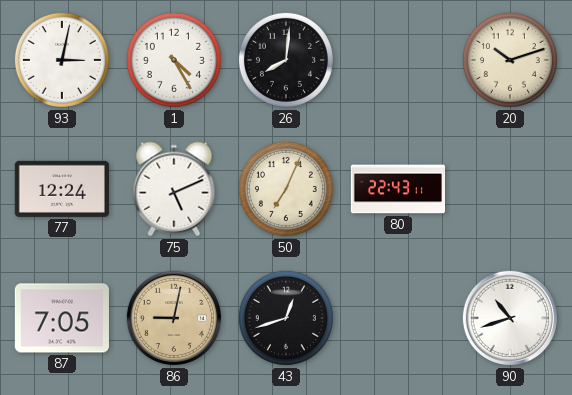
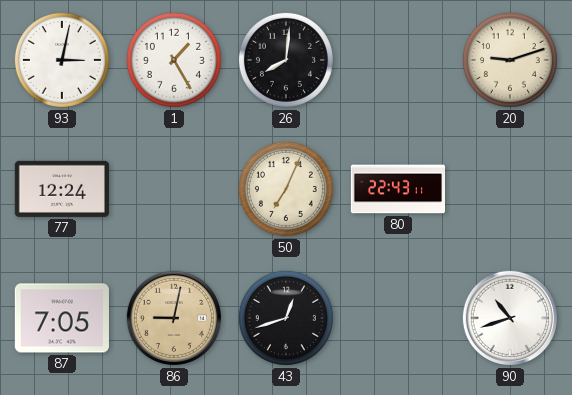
1: 4:25 -> 1:25
20: 10:12 -> 9:12
75: 5:11 -> none
